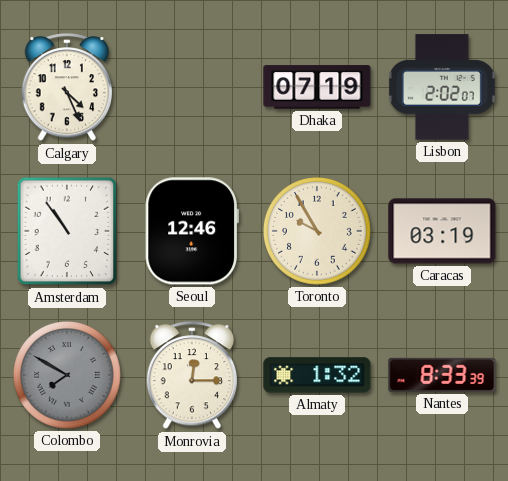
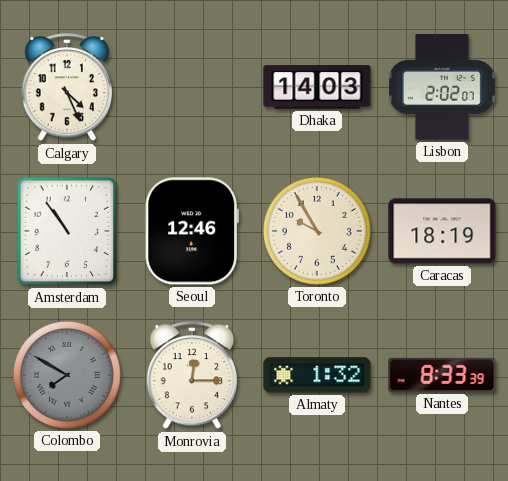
Dhaka: 07:19 -> 14:03
Caracas: 03:19 -> 18:19
